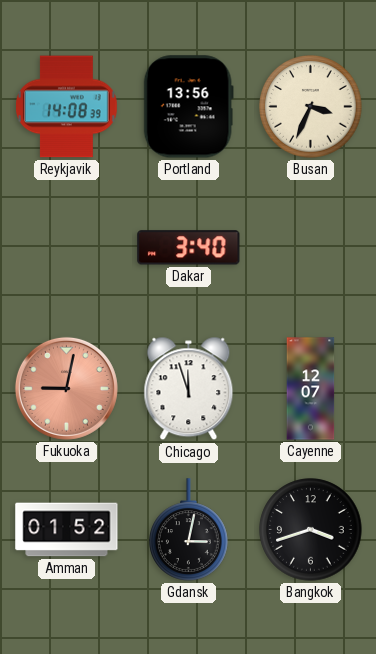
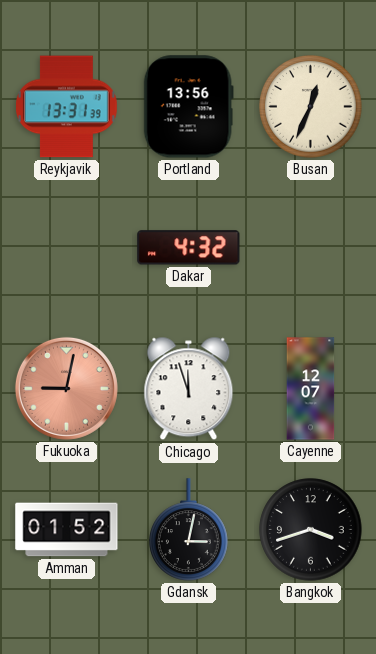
Reykjavik: 14:08 -> 13:31
Busan: 3:34 -> 12:34
Dakar: 3:40 -> 4:32
